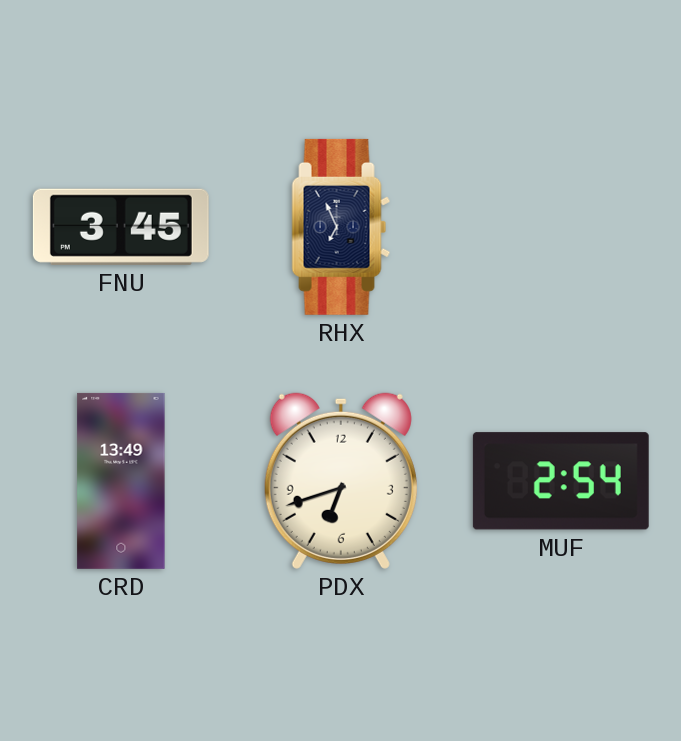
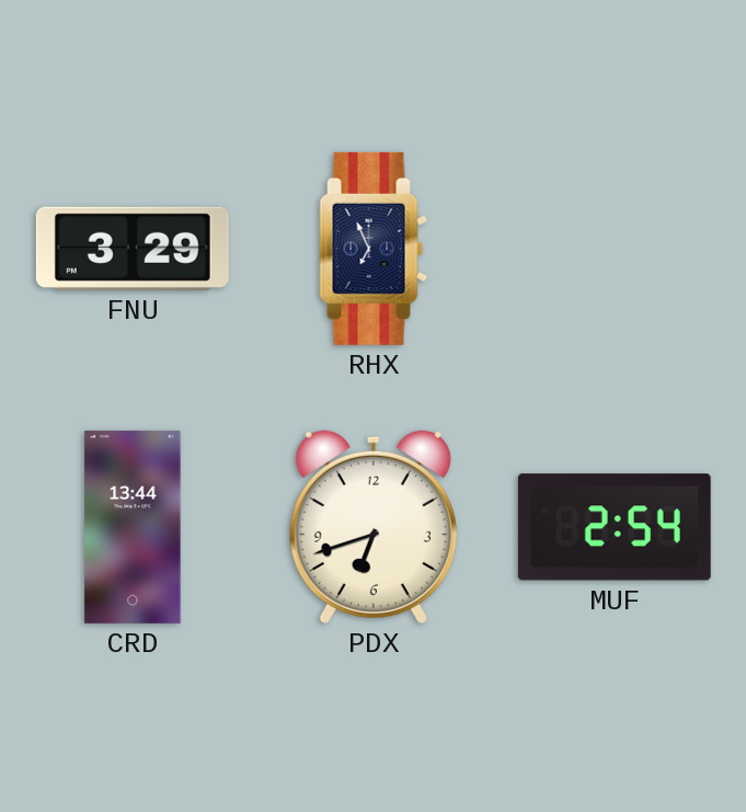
FNU: 3:45 -> 3:29
CRD: 13:49 -> 13:44
